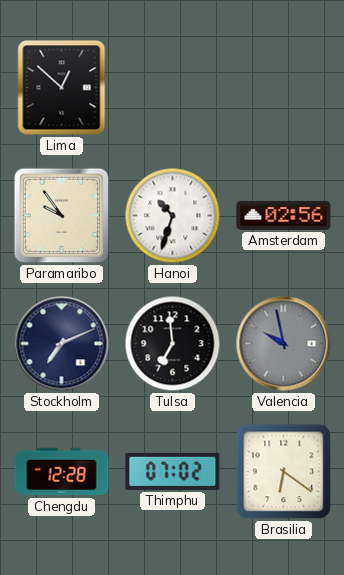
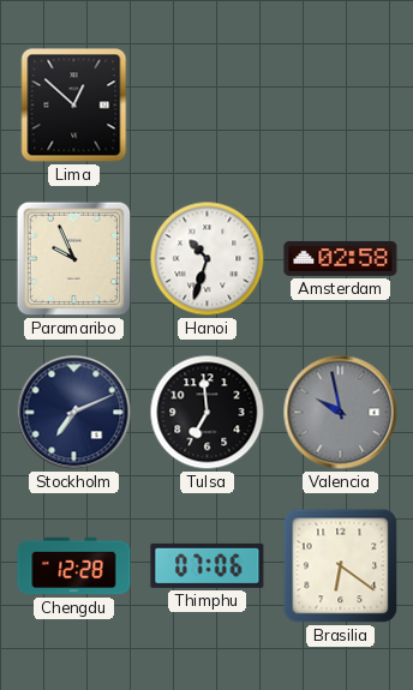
Paramaribo: 9:54 -> 9:56
Amsterdam: 02:56 -> 02:58
Thimphu: 07:02 -> 07:06
